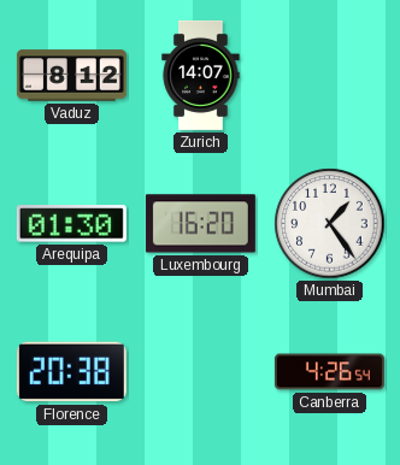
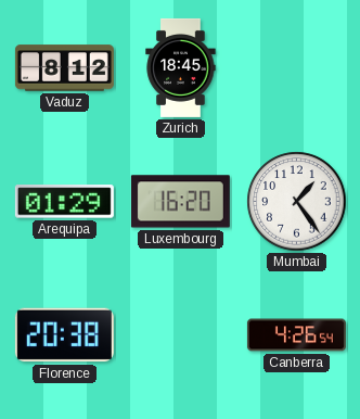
Zurich: 14:07 -> 18:45
Arequipa: 01:30 -> 01:29
